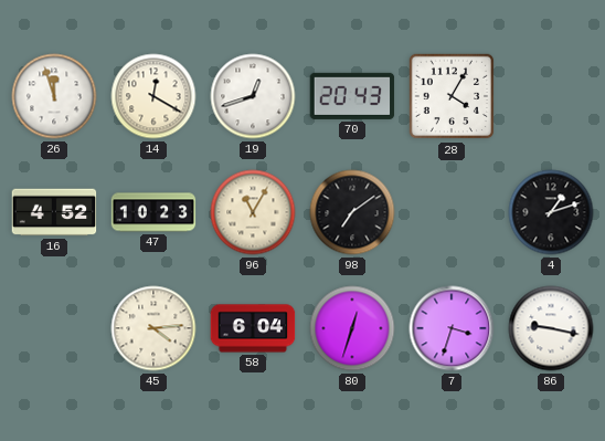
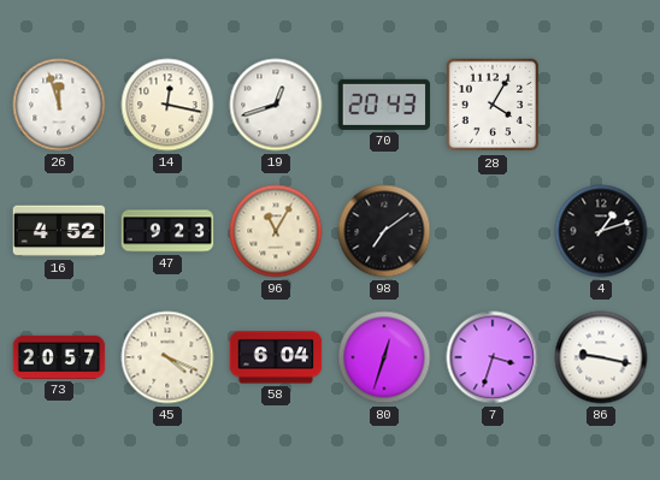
14: 12:20 -> 12:17
47: 10:23 -> 9:23
73: none -> 20:57
45: 4:14 -> 4:19
